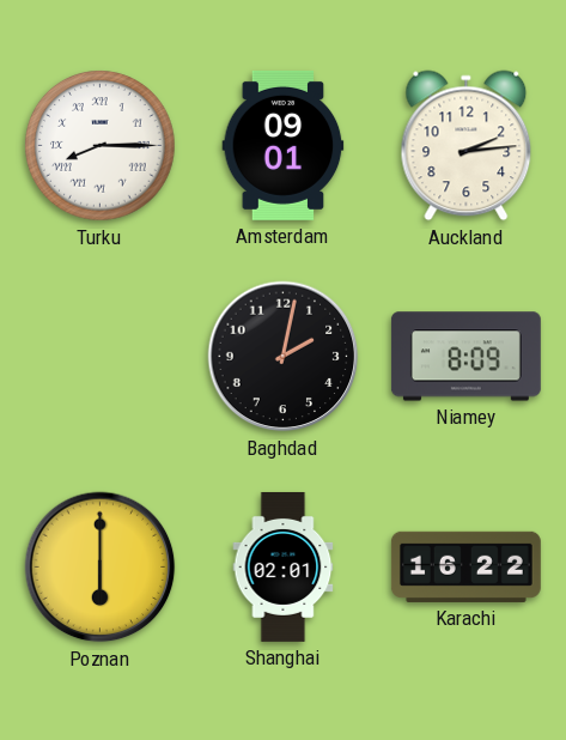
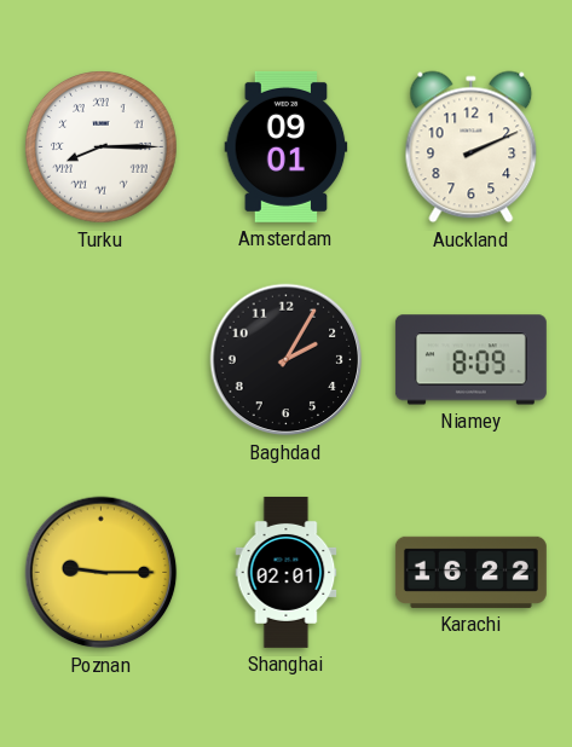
Auckland: 2:14 -> 2:11
Baghdad: 2:02 -> 2:05
Poznan: 6:00 -> 9:15
